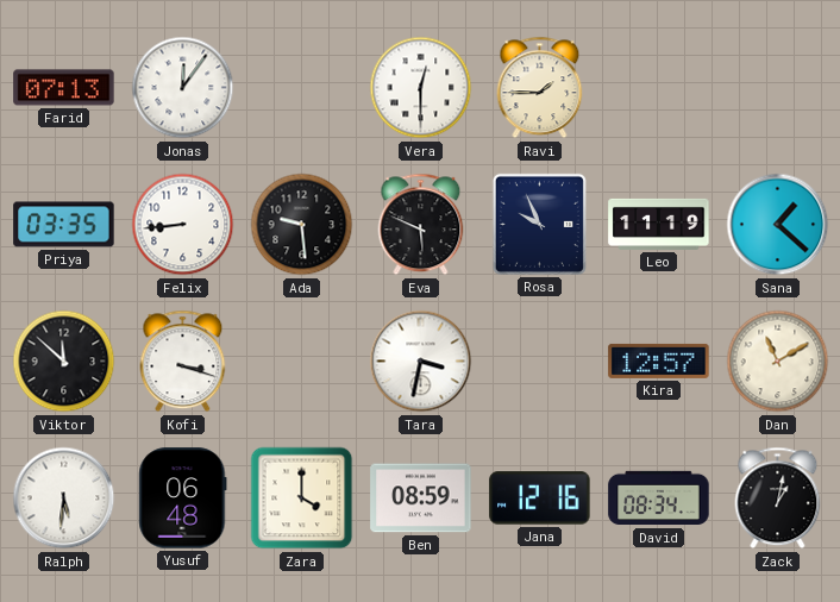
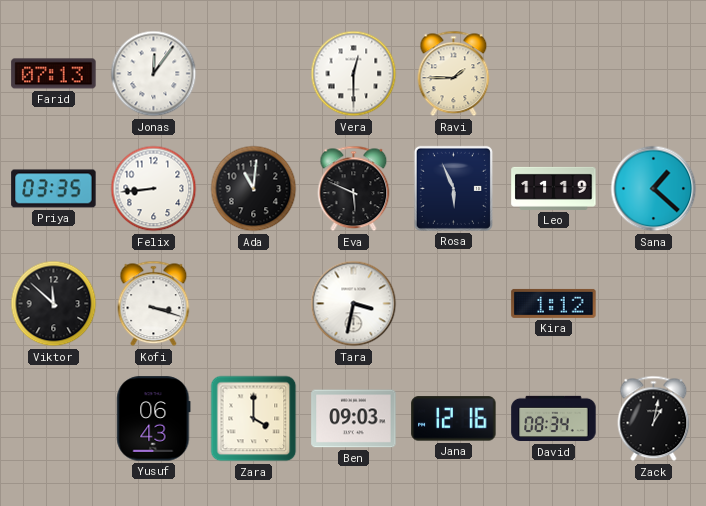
Ada: 9:29 -> 11:01
Rosa: 9:56 -> 5:56
Kira: 12:57 -> 1:12
Dan: 11:10 -> none
Ralph: 5:31 -> none
Yusuf: 06:48 -> 06:43
Ben: 08:59 -> 09:03
